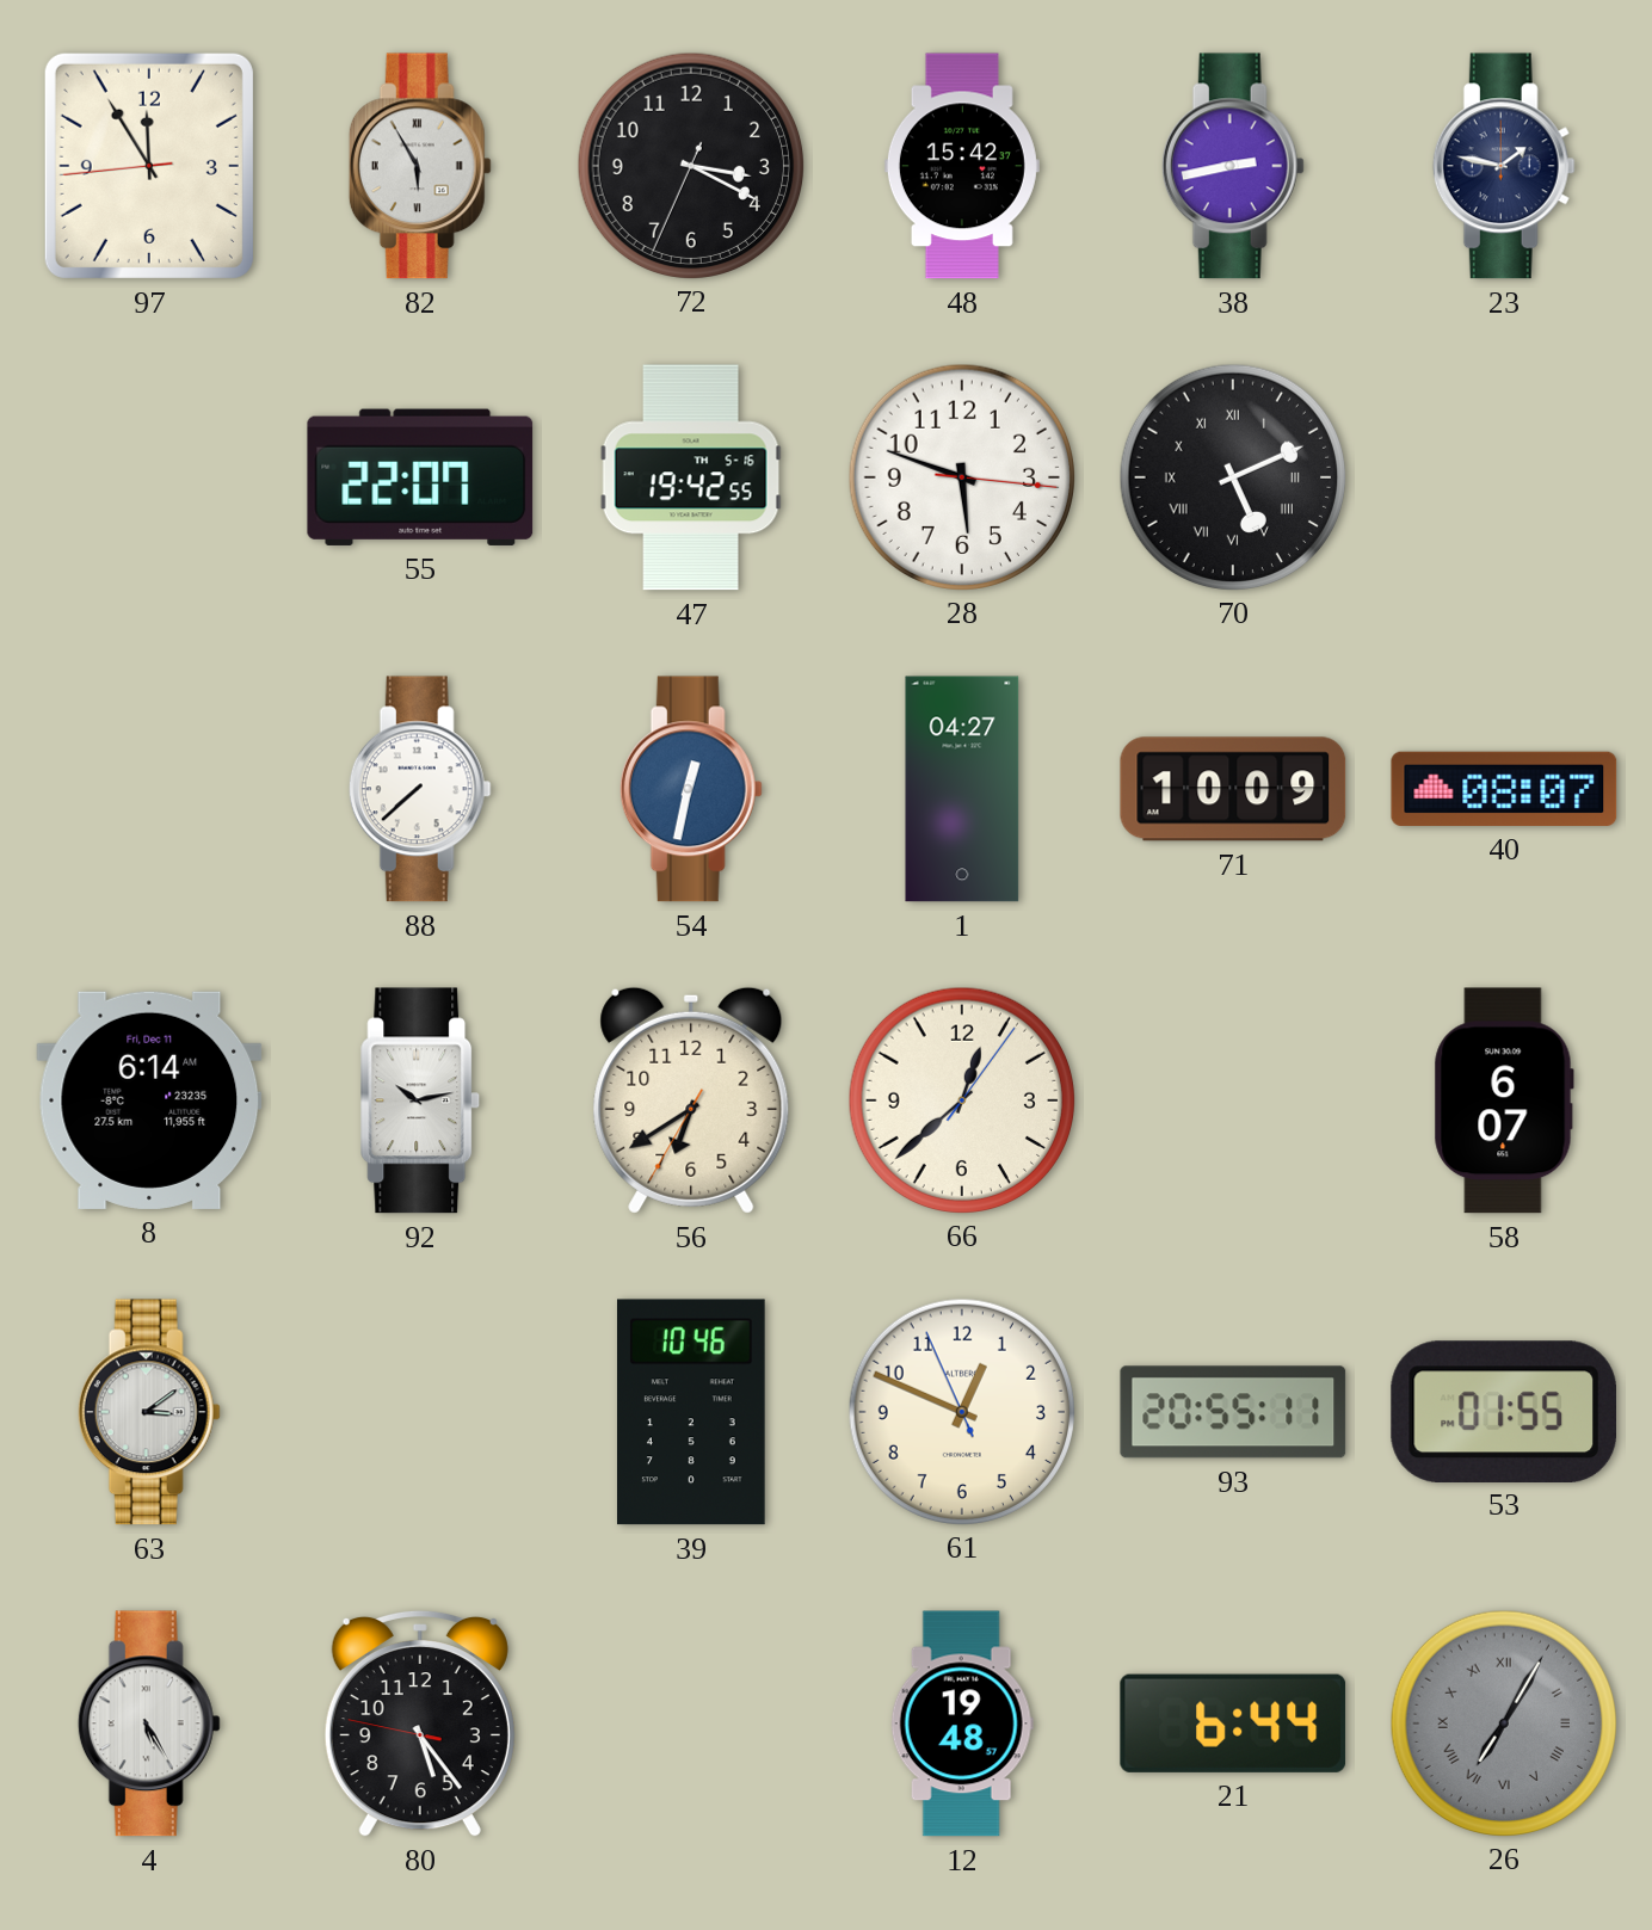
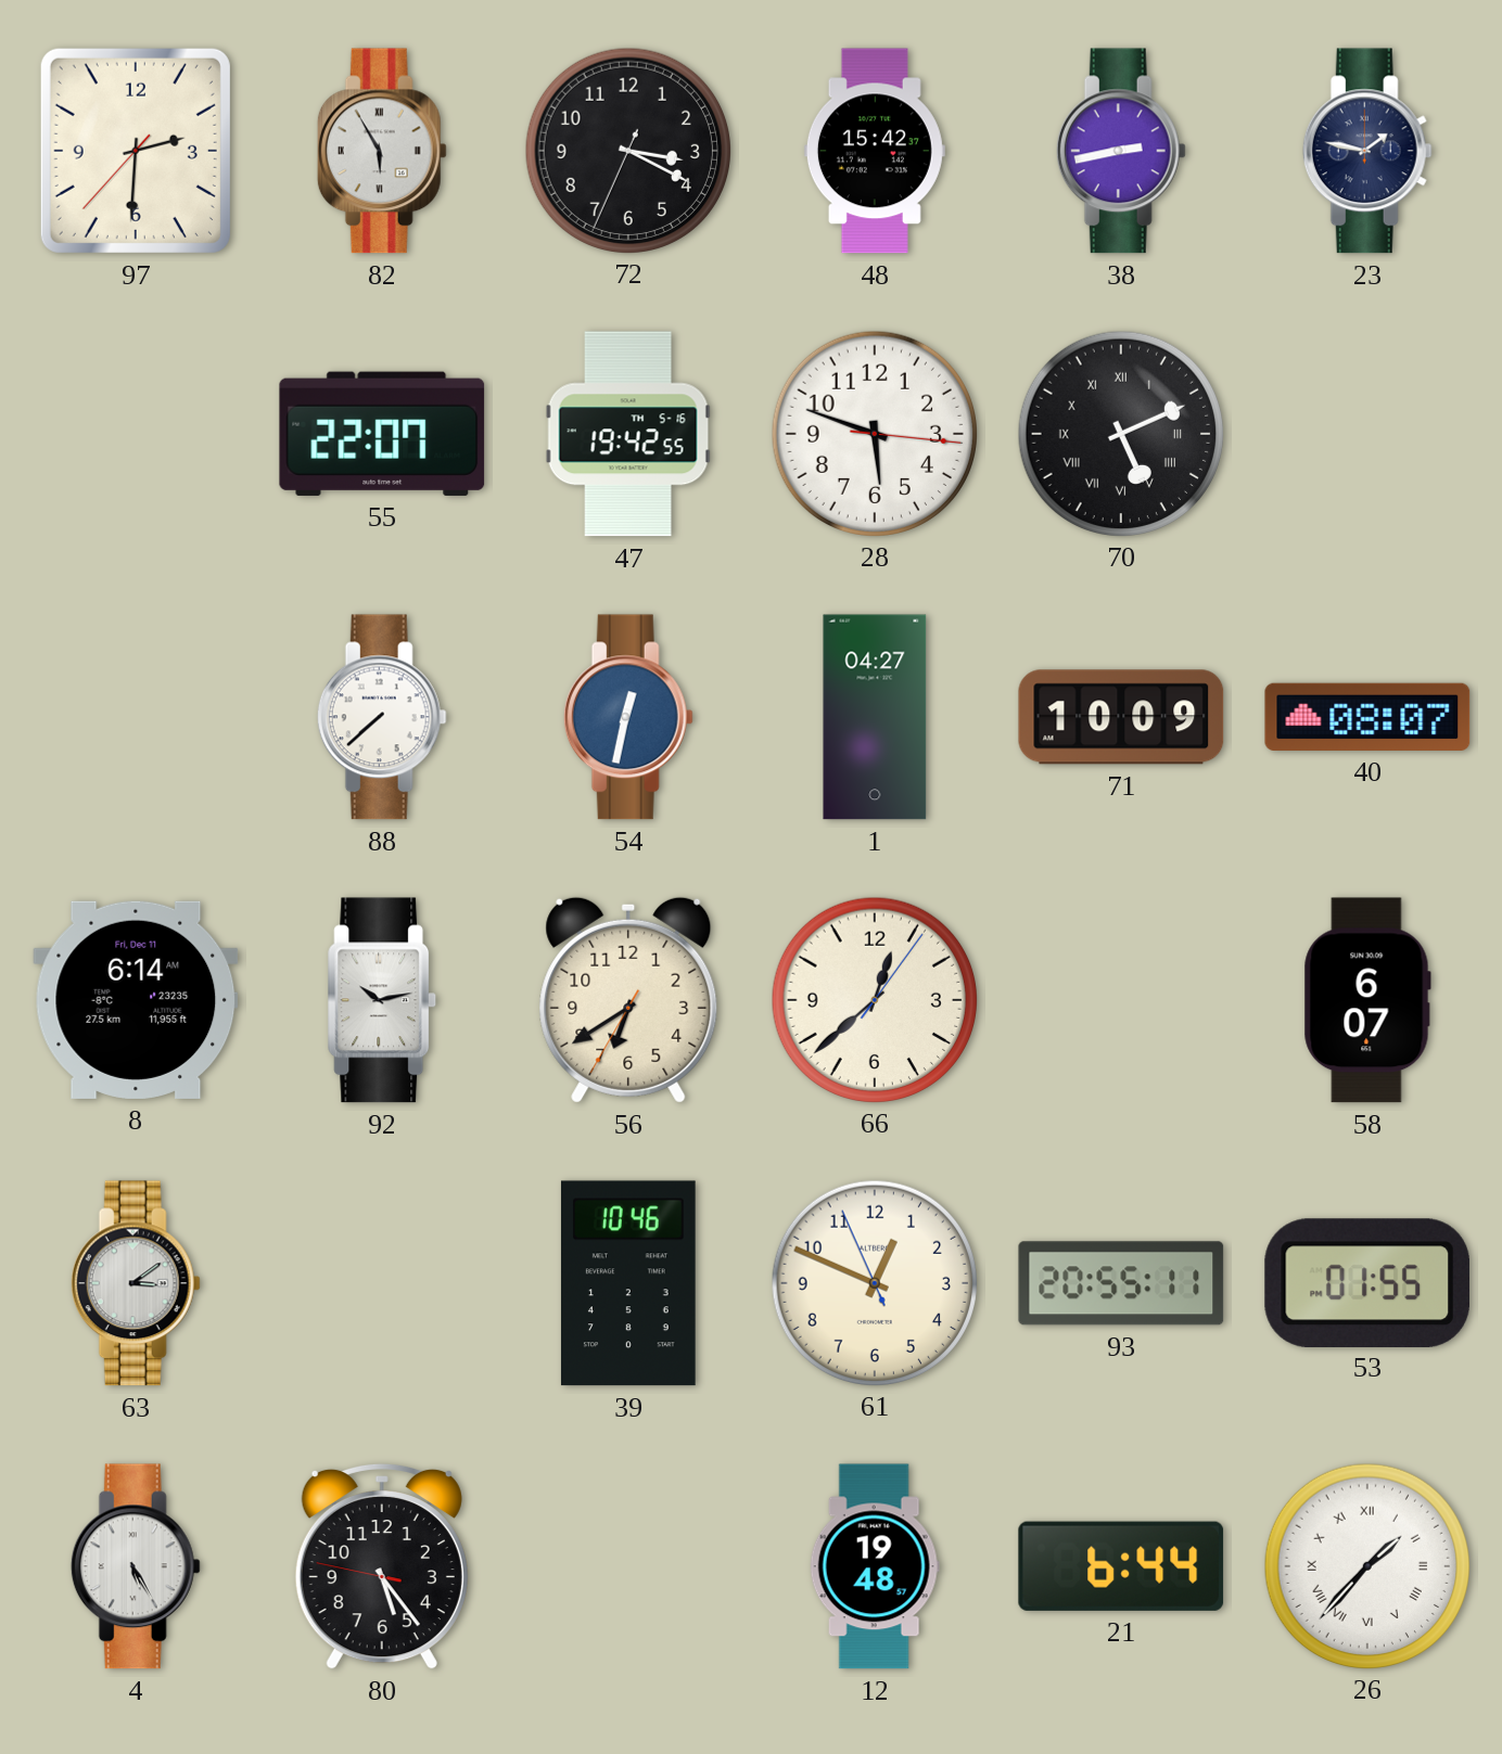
97: 11:54 -> 2:30
26: 7:05 -> 1:37
26 dial: grey -> white
